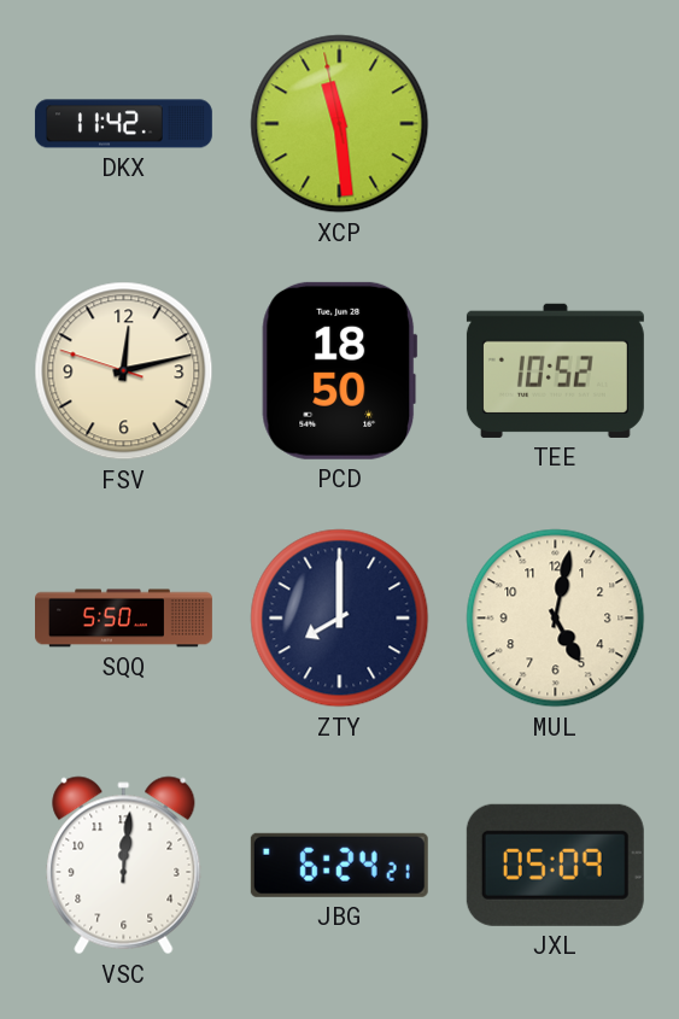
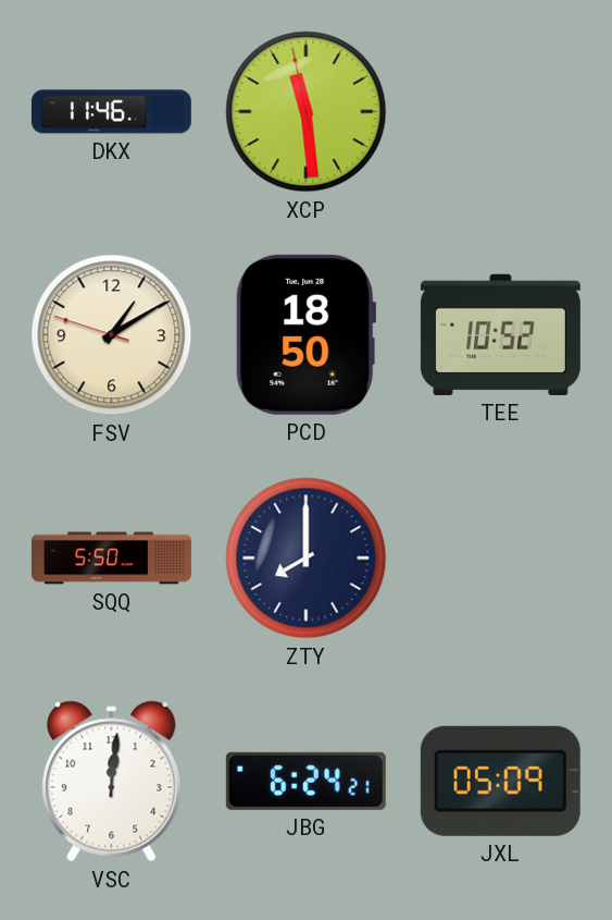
DKX: 11:42 -> 11:46
FSV: 12:12 -> 1:09
MUL: 5:02 -> none
